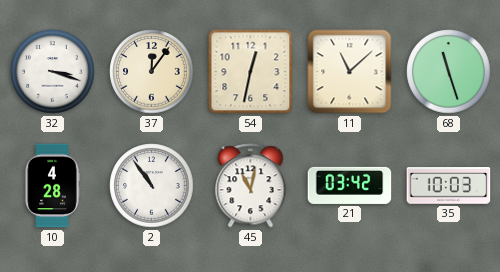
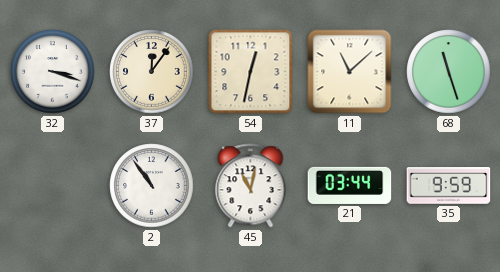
10: 4:28 -> none
21: 03:42 -> 03:44
35: 10:03 -> 9:59
